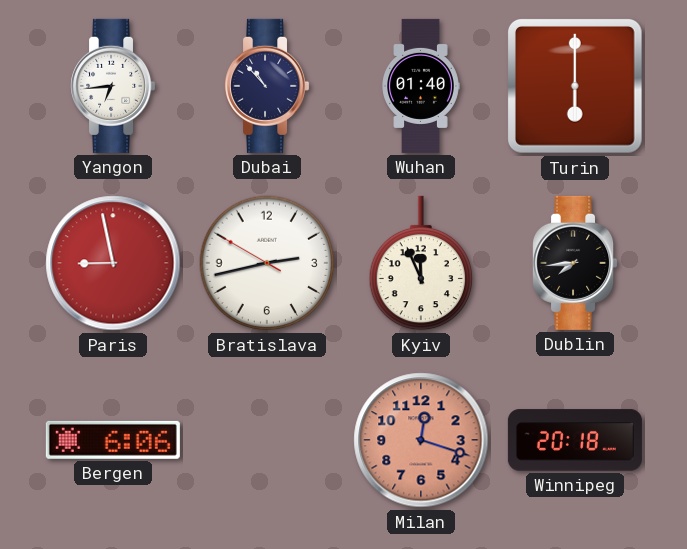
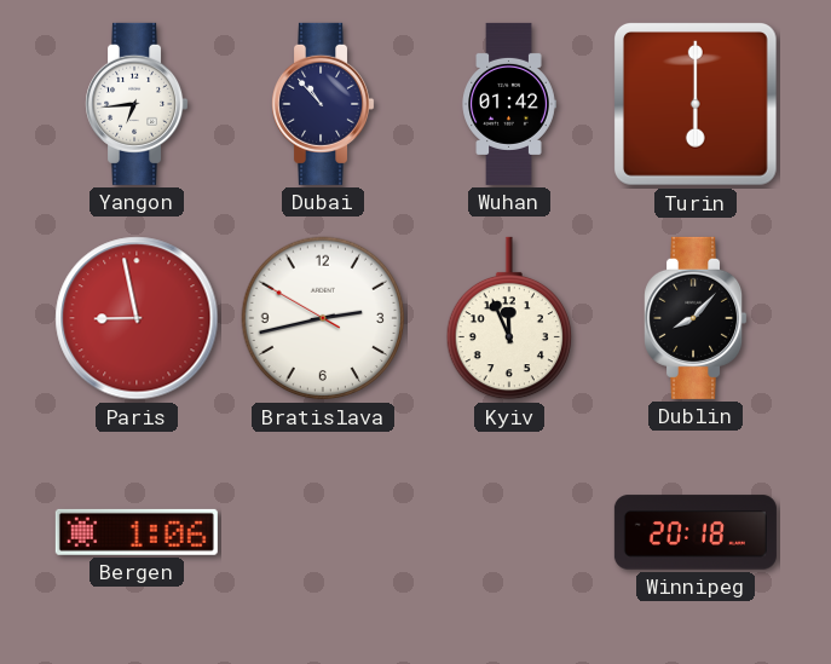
Wuhan: 01:40 -> 01:42
Dublin: 7:44 -> 8:07
Bergen: 6:06 -> 1:06
Milan: 12:18 -> none
